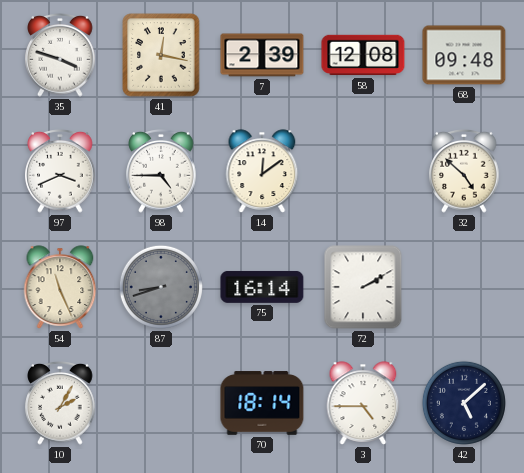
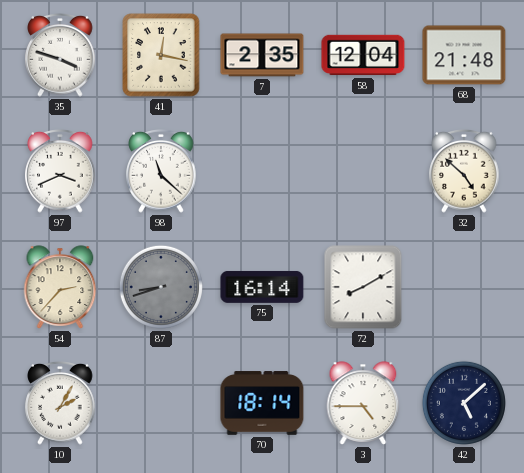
7: 2:39 -> 2:35
58: 12:08 -> 12:04
68: 09:48 -> 21:48
98: 4:45 -> 11:22
14: 12:09 -> none
54: 11:26 -> 2:37
72: 2:10 -> 8:10
